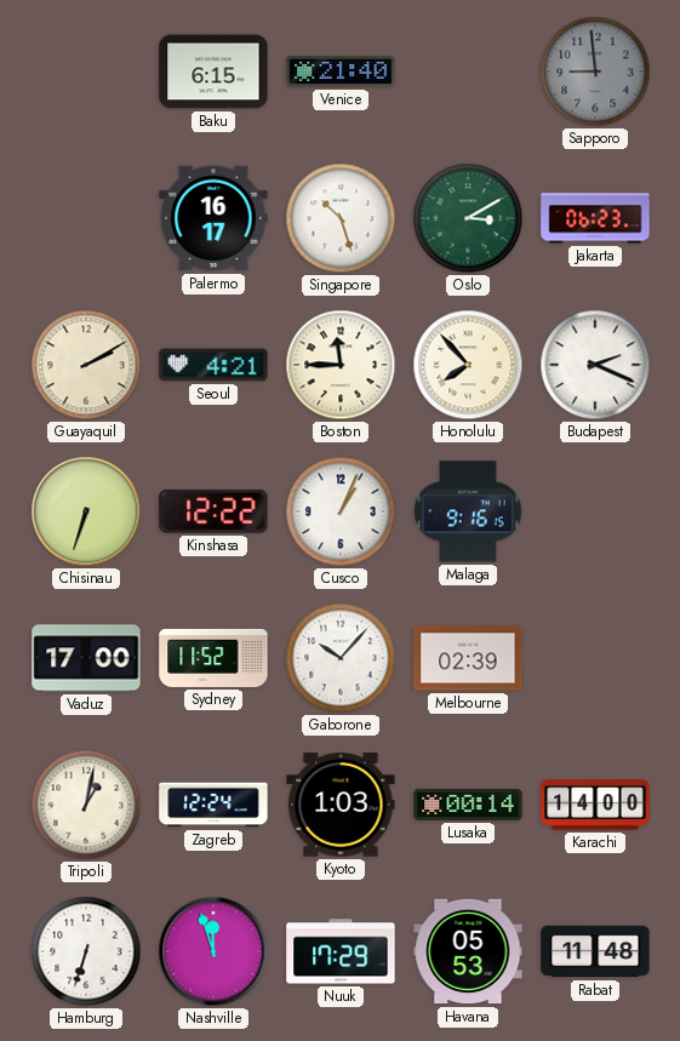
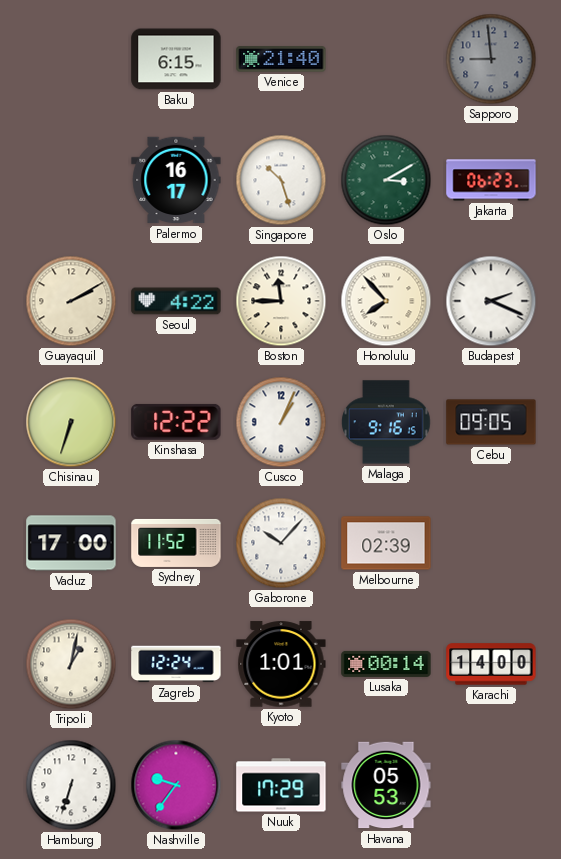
Seoul: 4:21 -> 4:22
Cebu: none -> 09:05
Kyoto: 1:03 -> 1:01
Nashville: 11:57 -> 9:36
Rabat: 11:48 -> none
